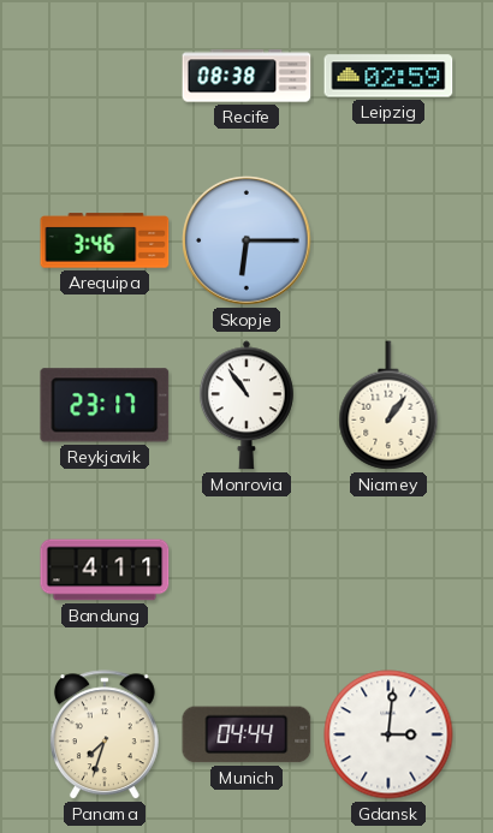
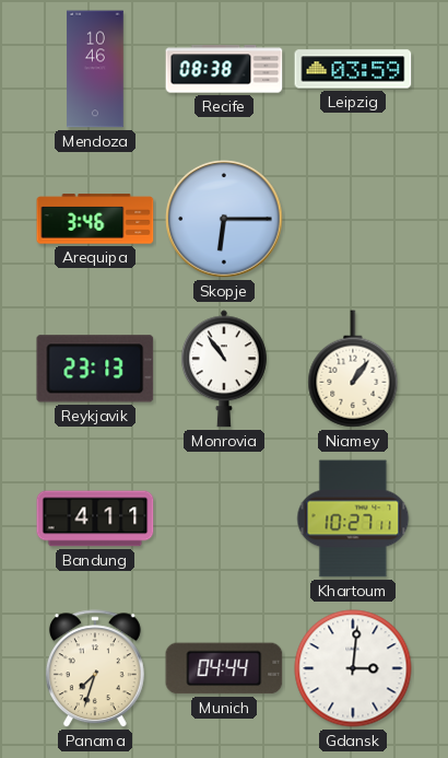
Mendoza: none -> 10:46
Leipzig: 02:59 -> 03:59
Reykjavik: 23:17 -> 23:13
Khartoum: none -> 10:27
